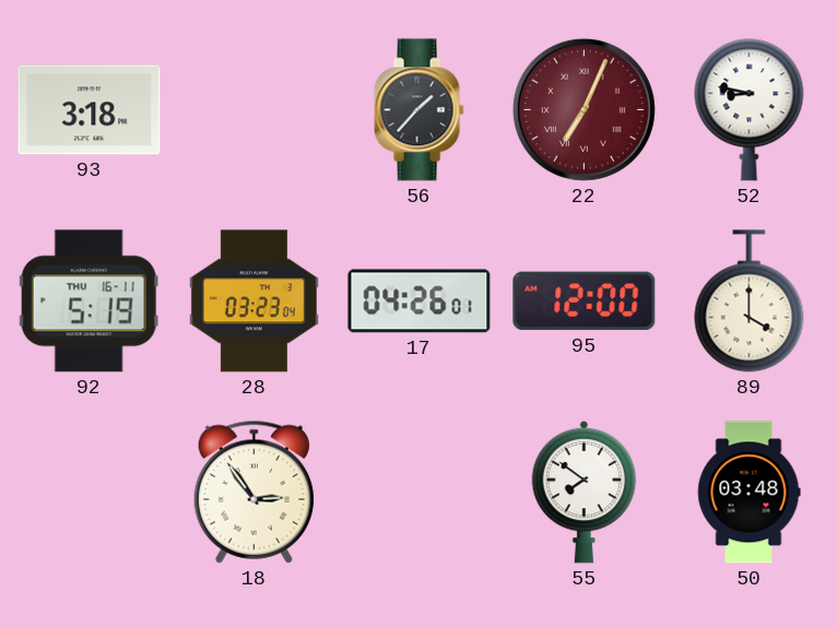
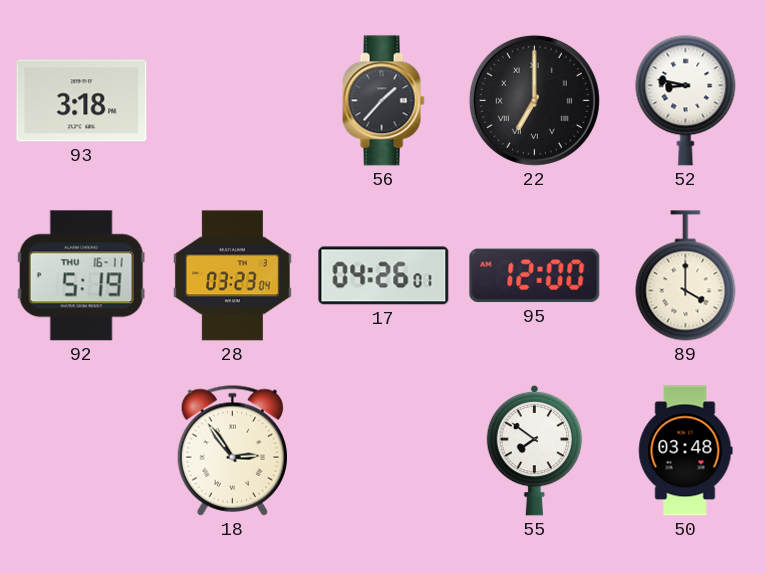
22: 7:04 -> 7:00
22 dial: burgundy -> black
